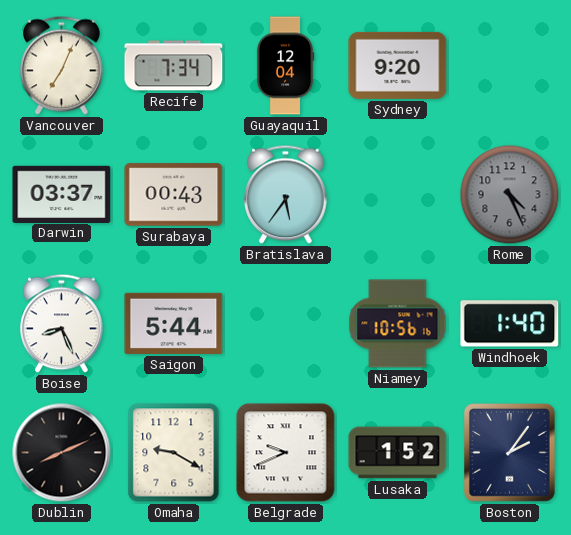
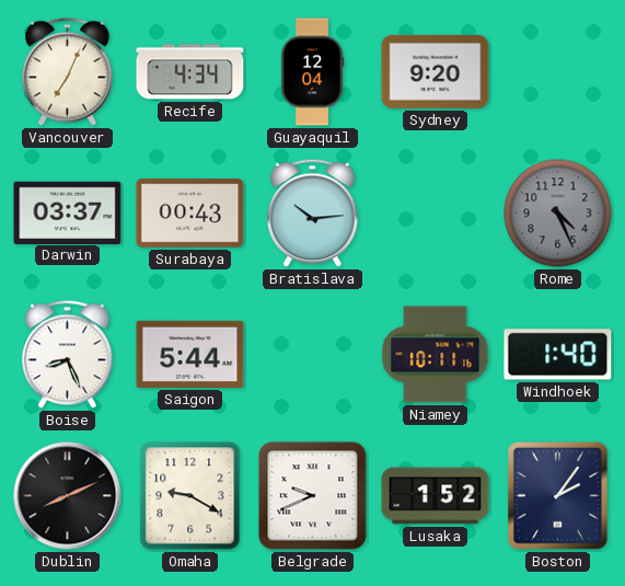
Recife: 7:34 -> 4:34
Bratislava: 5:36 -> 10:14
Niamey: 10:56 -> 10:11
